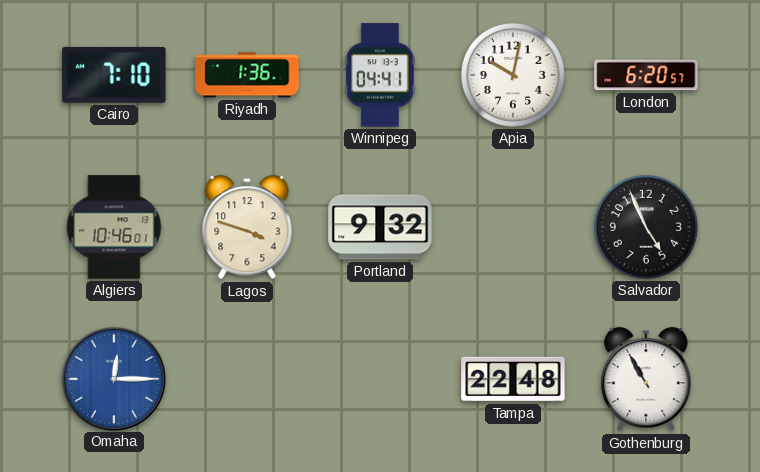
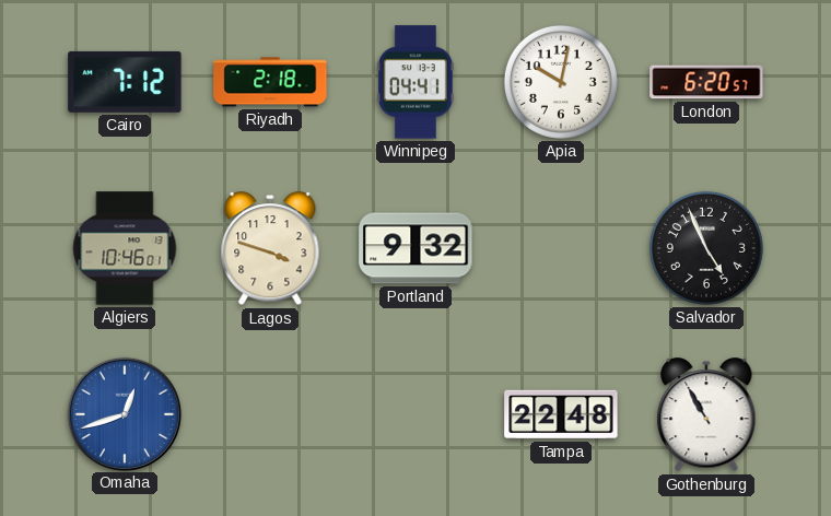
Cairo: 7:10 -> 7:12
Riyadh: 1:36 -> 2:18
Omaha: 12:15 -> 12:42
